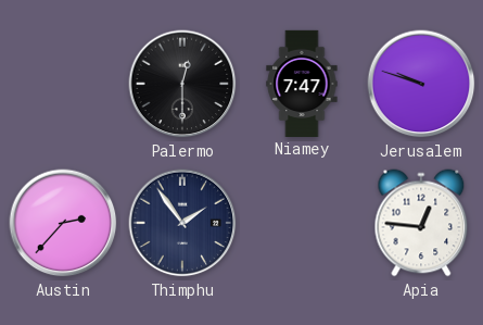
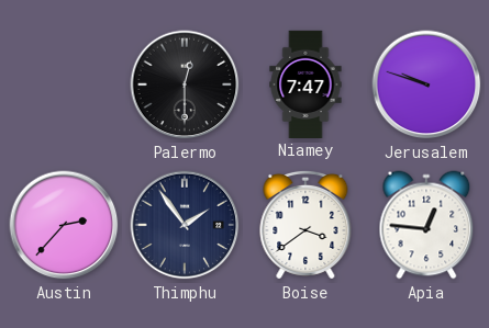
Boise: none -> 3:39
